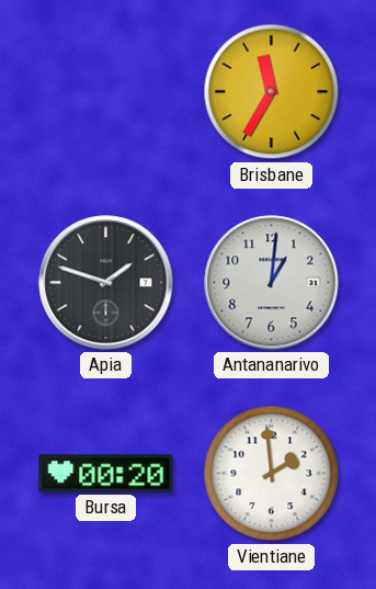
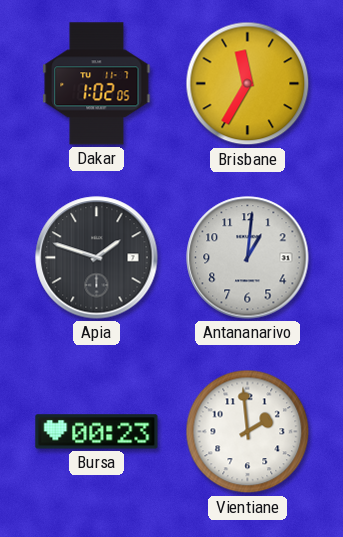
Dakar: none -> 1:02
Bursa: 00:20 -> 00:23
